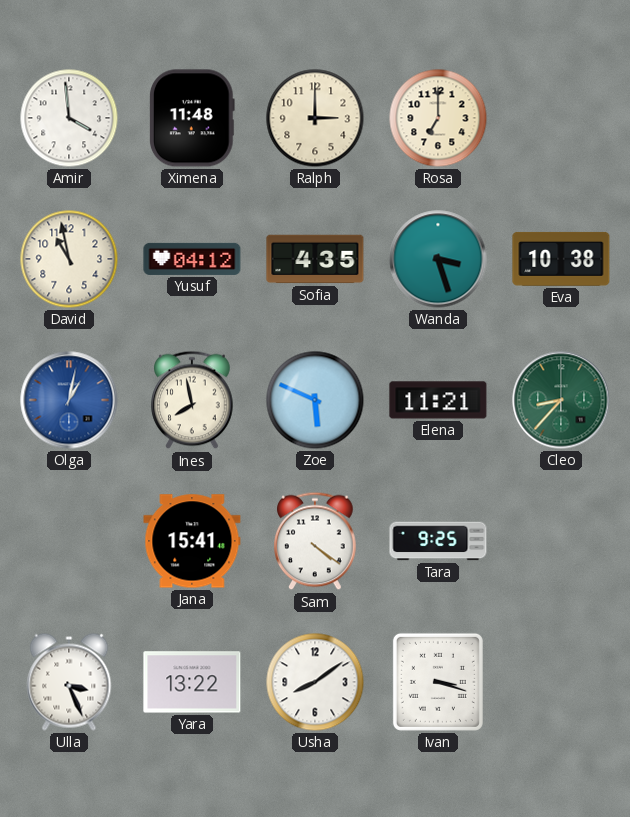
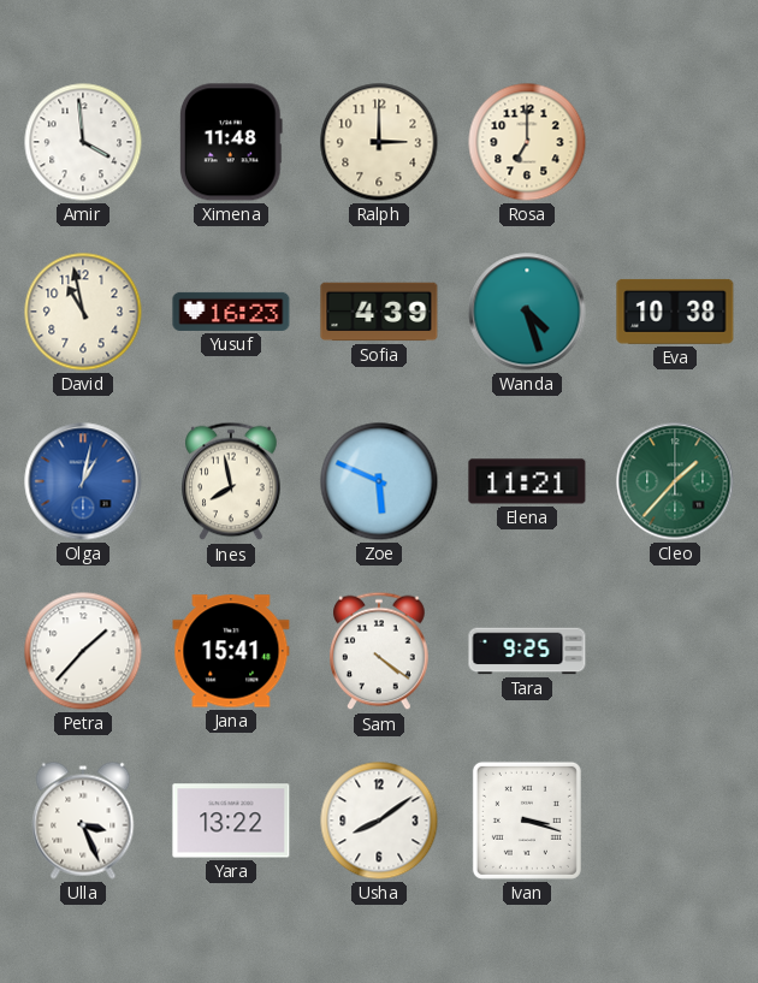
Yusuf: 04:12 -> 16:23
Sofia: 4:35 -> 4:39
Wanda: 3:27 -> 4:27
Cleo: 8:37 -> 1:37
Petra: none -> 1:37
